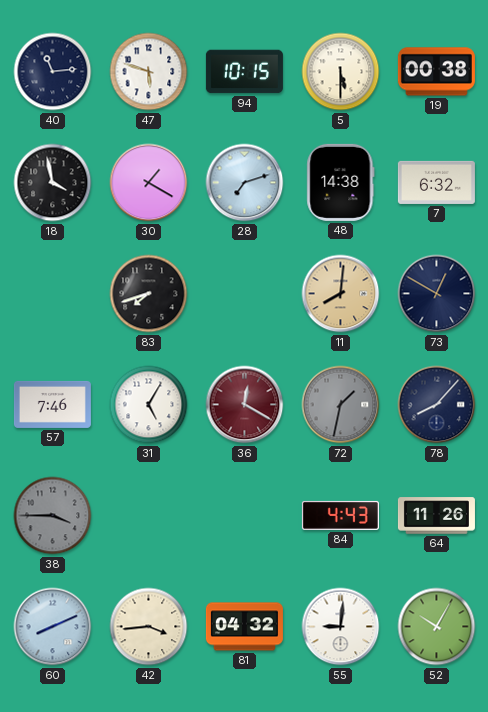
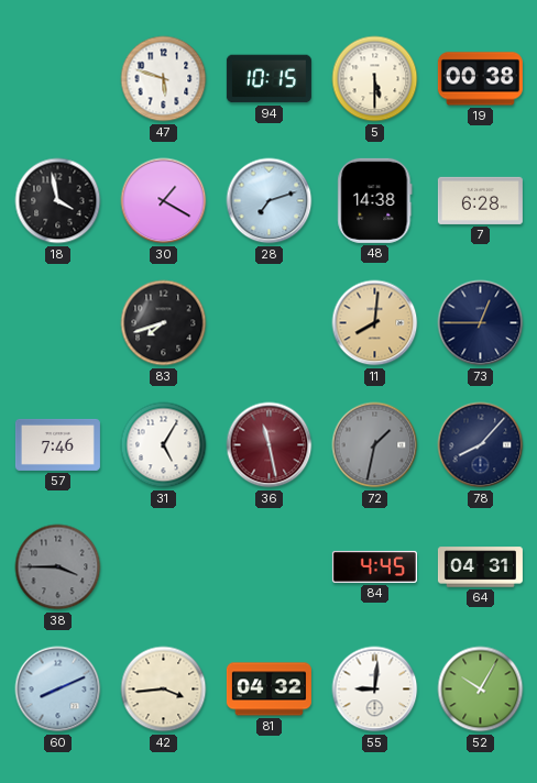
40: 11:14 -> none
7: 6:32 -> 6:28
73: 12:50 -> 12:45
36: 12:20 -> 11:28
84: 4:43 -> 4:45
64: 11:26 -> 04:31
